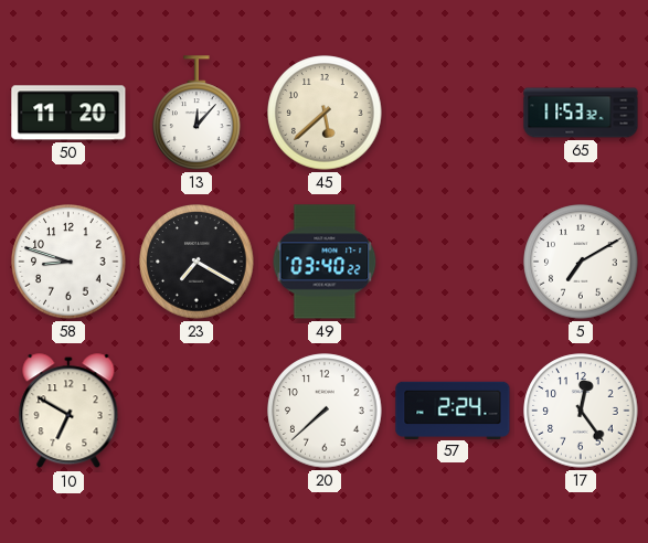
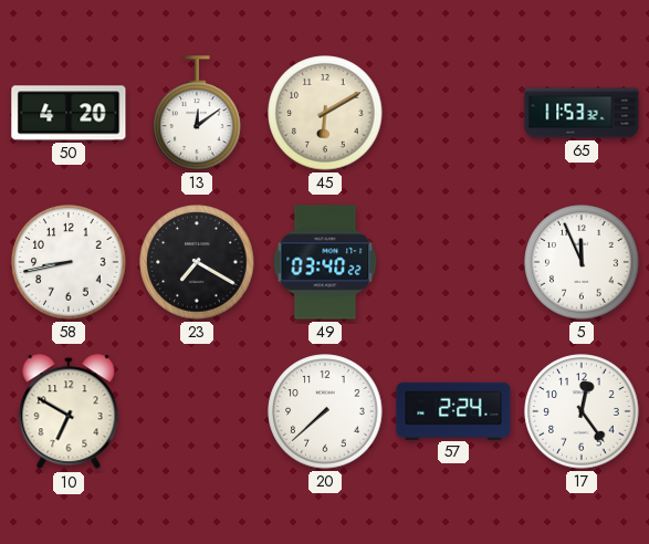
50: 11:20 -> 4:20
13: 12:07 -> 12:09
45: 5:38 -> 6:10
58: 8:48 -> 8:43
5: 7:10 -> 11:56
